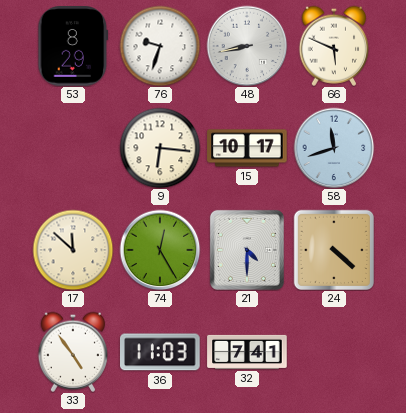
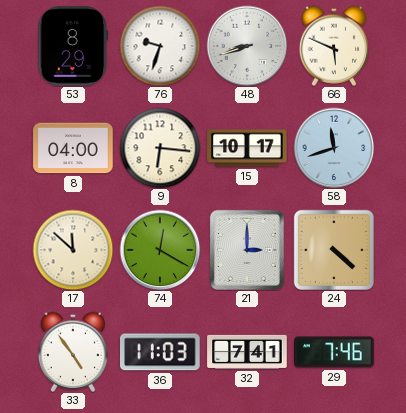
48: 8:43 -> 8:42
8: none -> 04:00
74: 12:25 -> 12:20
21: 4:30 -> 3:00
29: none -> 7:46
